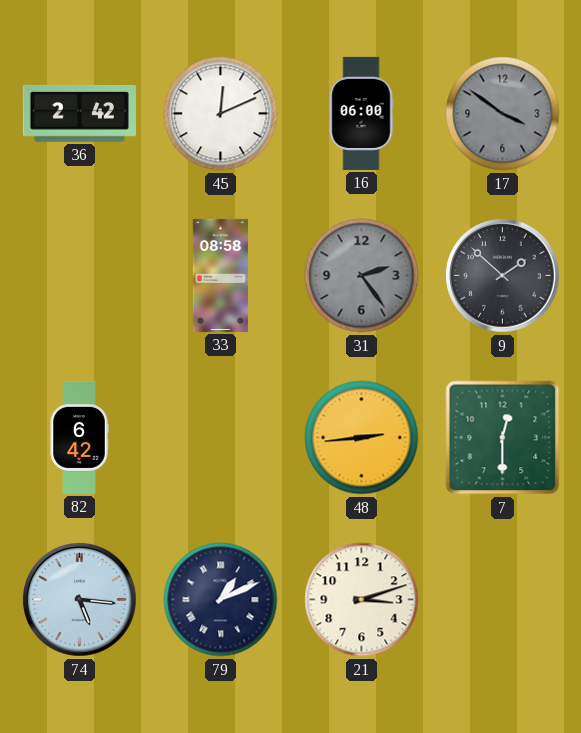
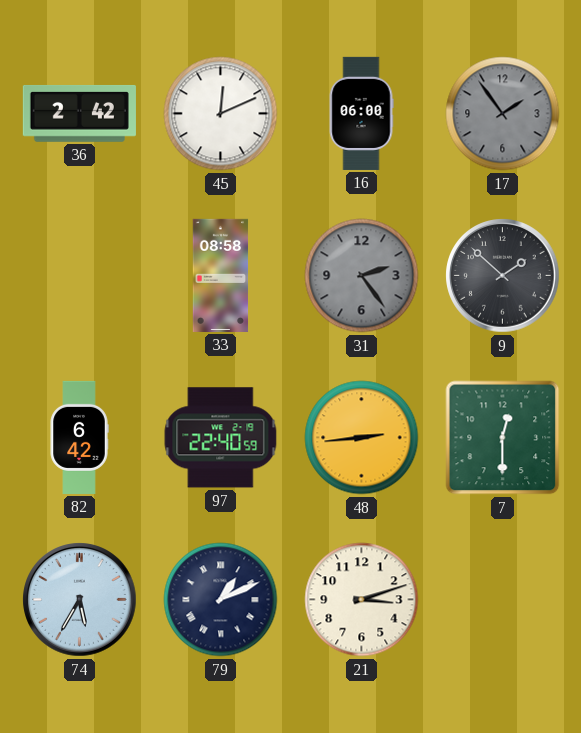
17: 3:51 -> 1:54
97: none -> 22:40
74: 5:16 -> 5:35
